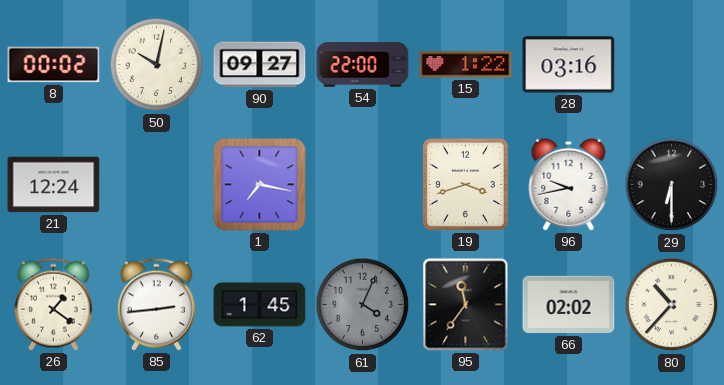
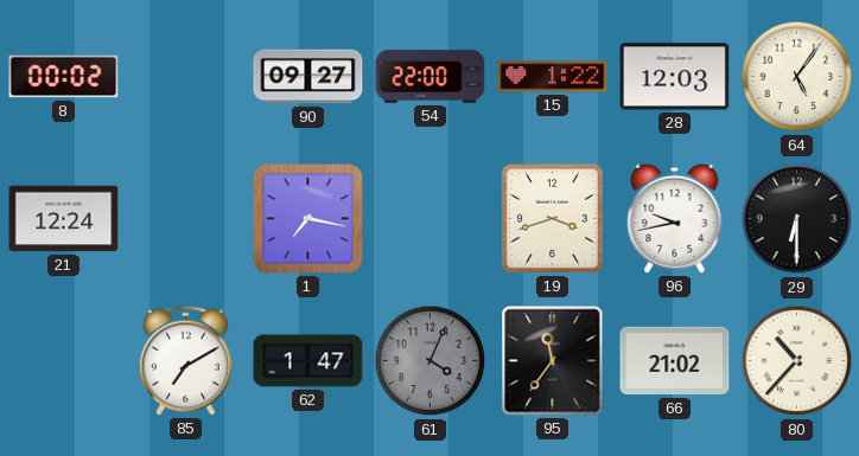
50: 10:02 -> none
28: 03:16 -> 12:03
64: none -> 5:06
26: 1:21 -> none
85: 2:44 -> 7:10
62: 1:45 -> 1:47
66: 02:02 -> 21:02
